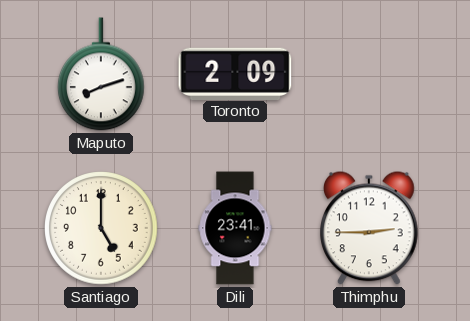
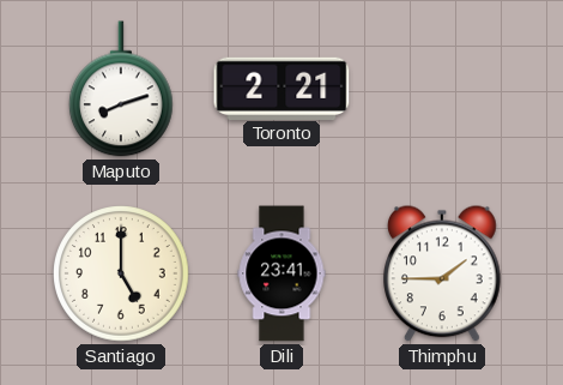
Toronto: 2:09 -> 2:21
Thimphu: 2:45 -> 1:45
